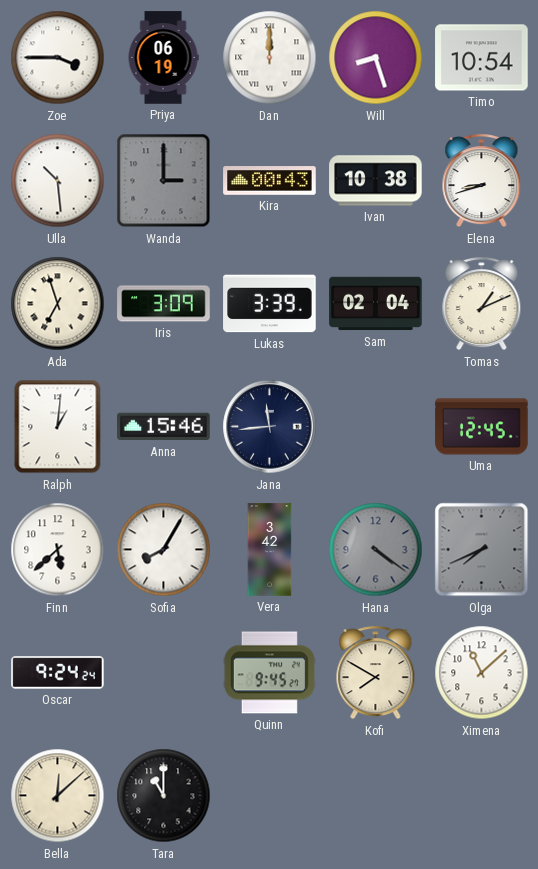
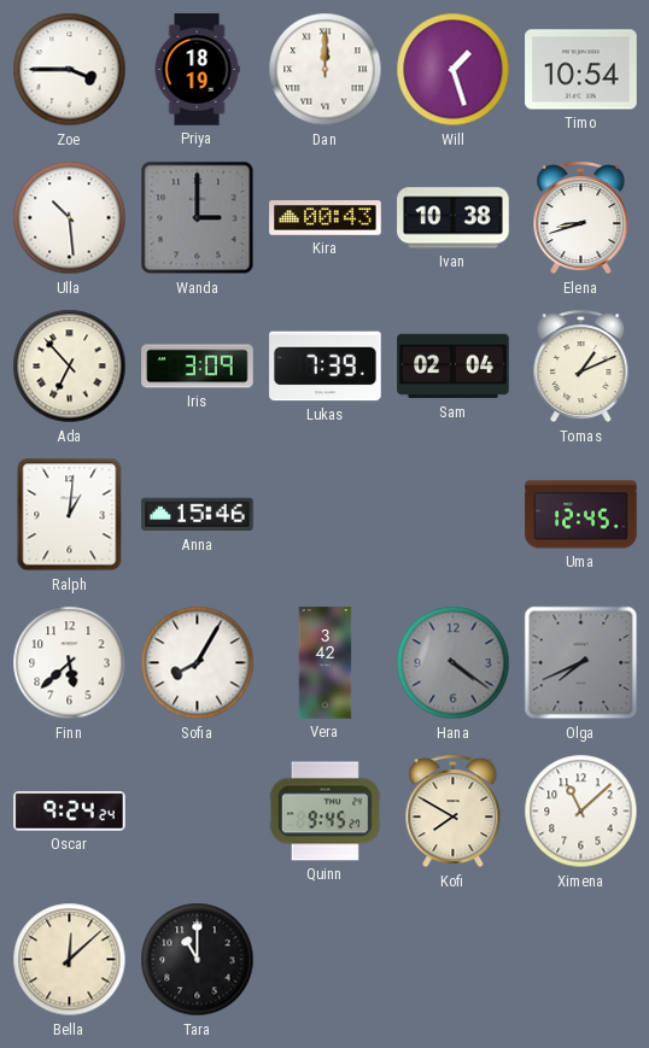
Priya: 06:19 -> 18:19
Will: 8:27 -> 1:27
Ada: 6:57 -> 6:53
Lukas: 3:39 -> 7:39
Jana: 11:44 -> none
